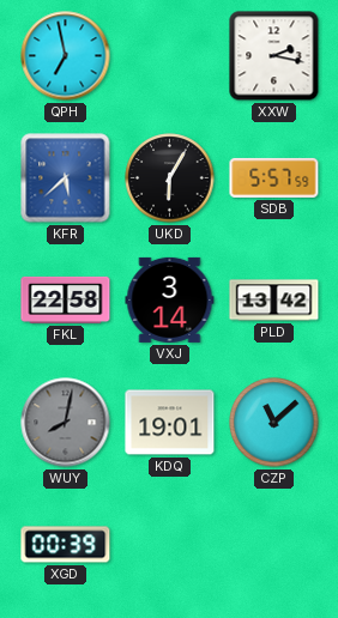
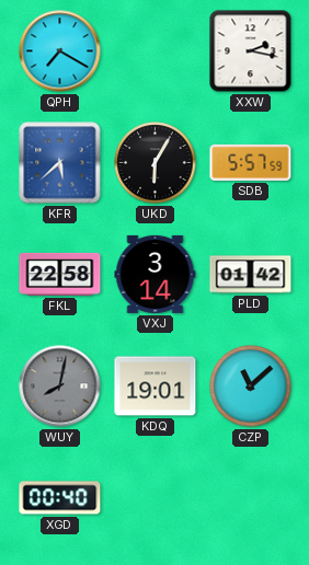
QPH: 6:58 -> 7:20
PLD: 13:42 -> 01:42
XGD: 00:39 -> 00:40
